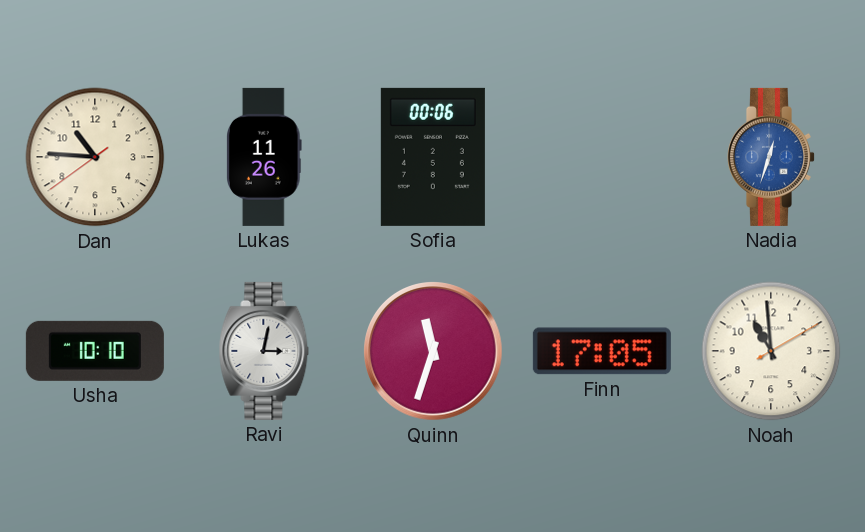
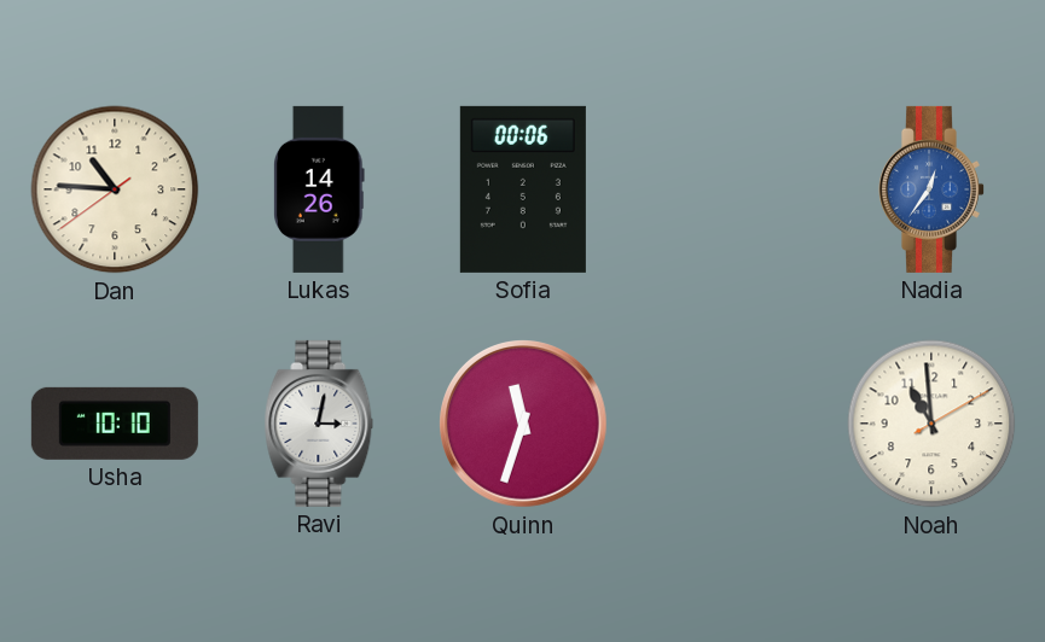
Lukas: 11:26 -> 14:26
Nadia: 12:33 -> 12:36
Finn: 17:05 -> none
